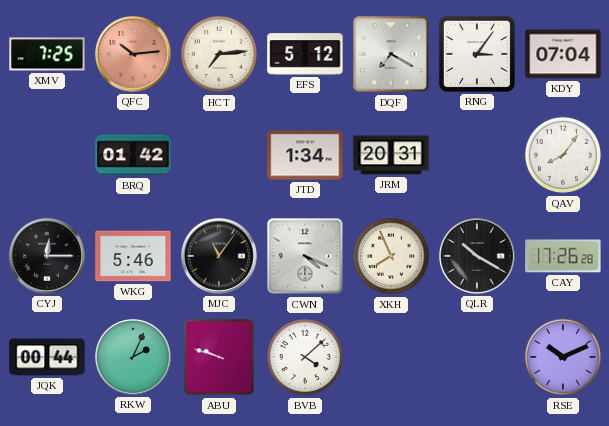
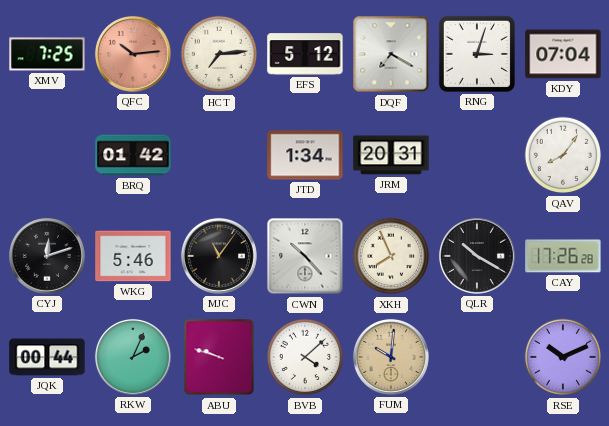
RNG: 3:06 -> 3:03
CYJ: 12:15 -> 12:12
CWN: 4:19 -> 10:23
FUM: none -> 10:01
